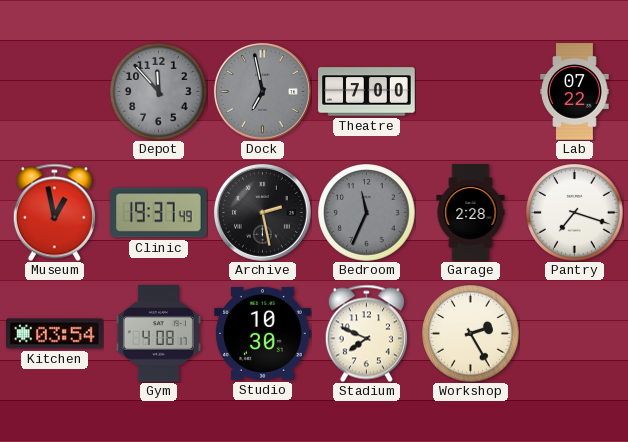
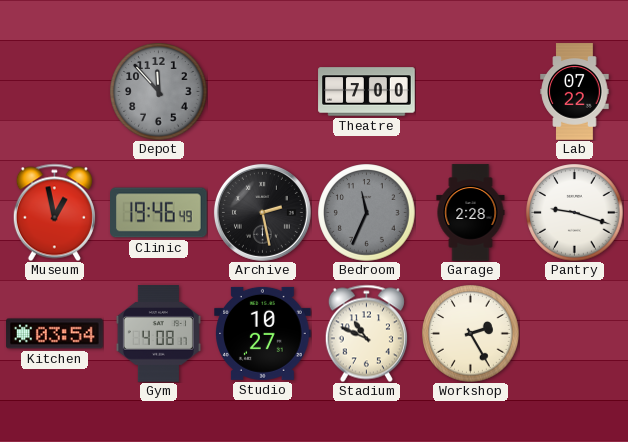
Dock: 6:58 -> none
Clinic: 19:37 -> 19:46
Pantry: 7:18 -> 9:18
Studio: 10:30 -> 10:27
Stadium: 7:49 -> 10:49
